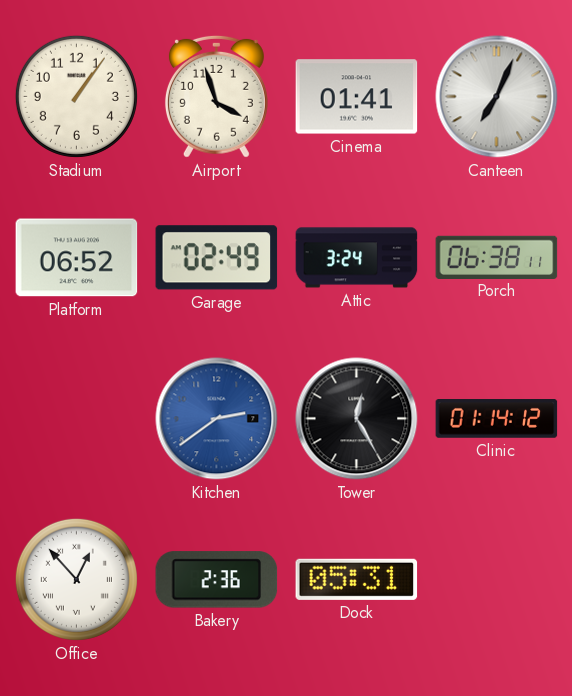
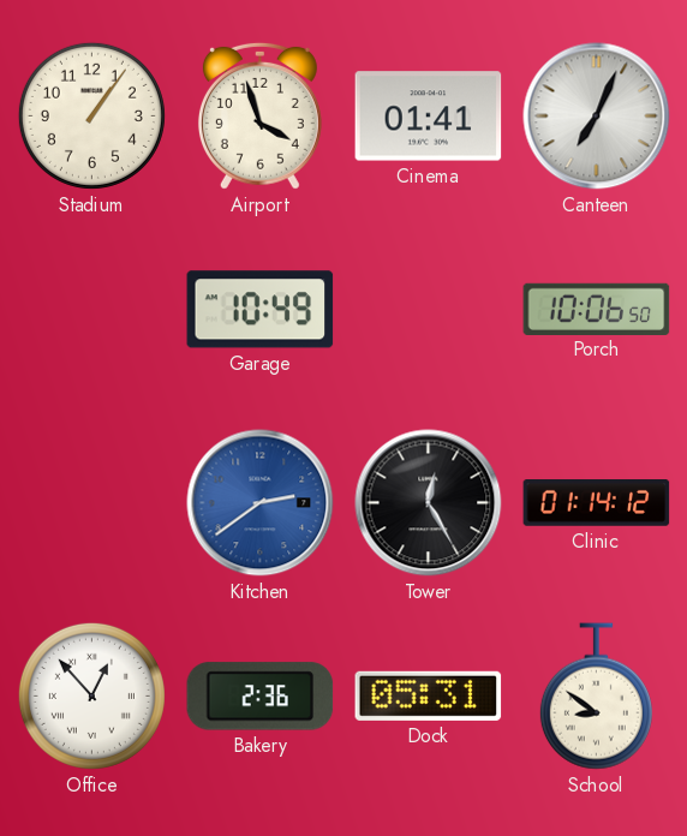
Platform: 06:52 -> none
Garage: 02:49 -> 10:49
Attic: 3:24 -> none
Porch: 06:38 -> 10:06
School: none -> 8:51
